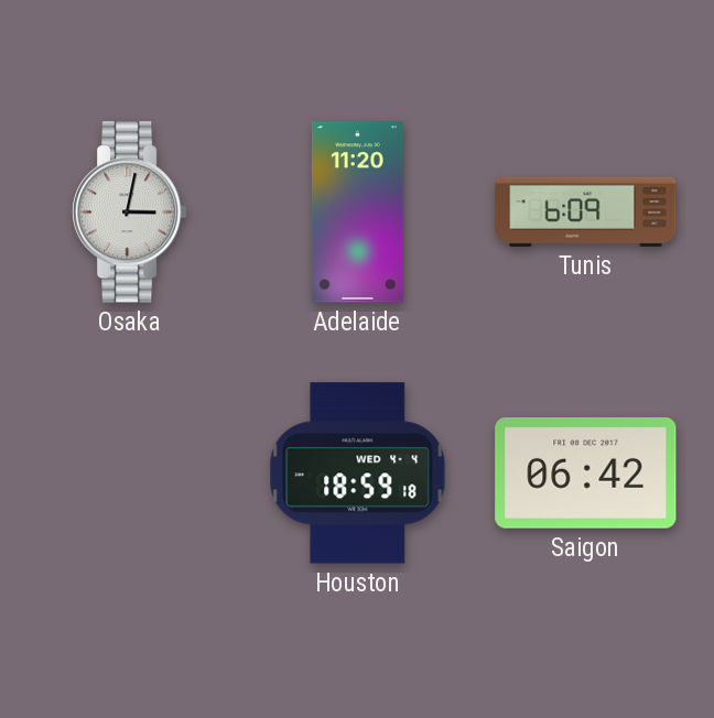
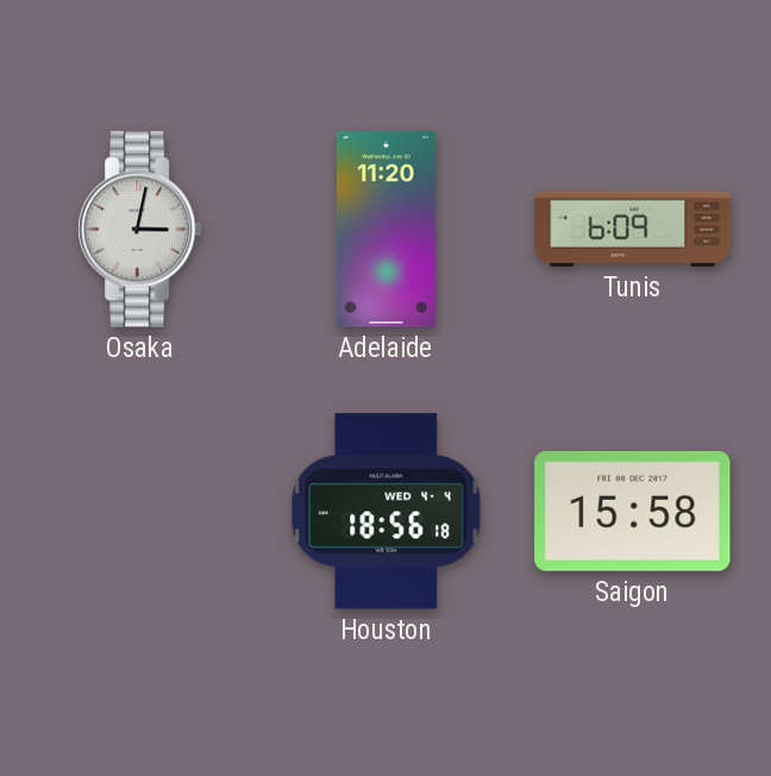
Houston: 18:59 -> 18:56
Saigon: 06:42 -> 15:58
